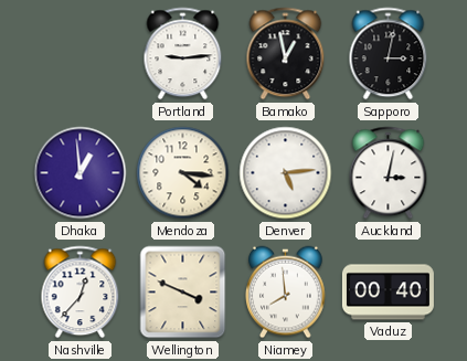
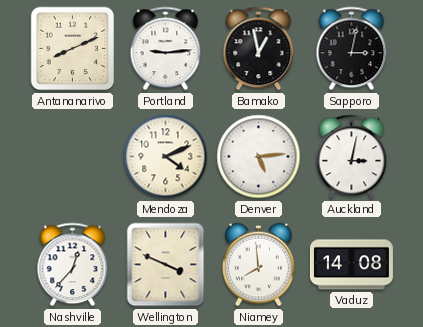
Antananarivo: none -> 8:11
Dhaka: 12:59 -> none
Mendoza: 4:16 -> 4:11
Vaduz: 00:40 -> 14:08
